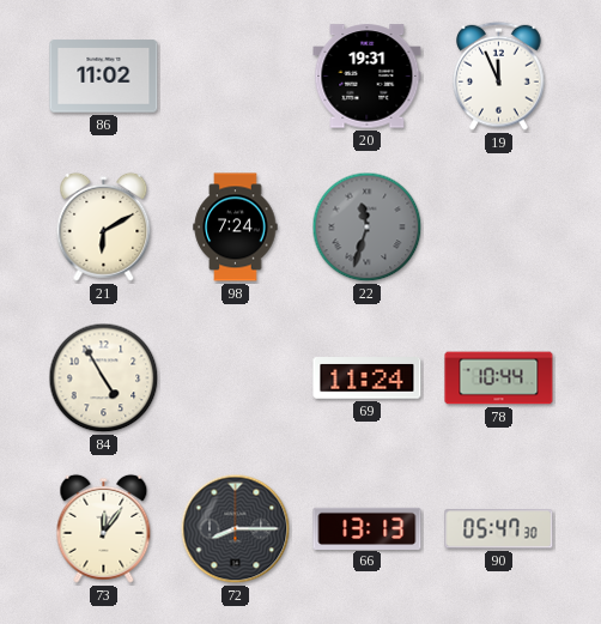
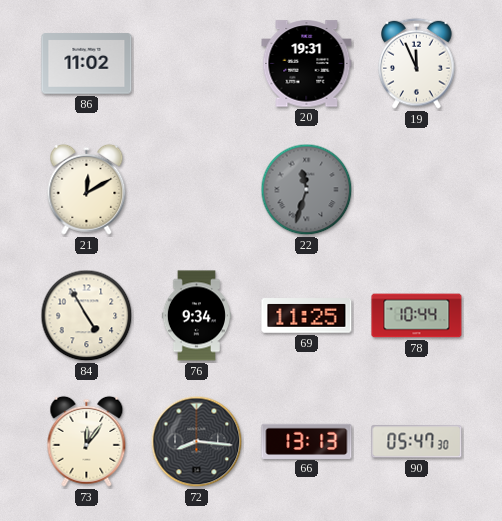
21: 6:10 -> 12:10
98: 7:24 -> none
76: none -> 9:34
69: 11:24 -> 11:25
72: 8:15 -> 8:16
